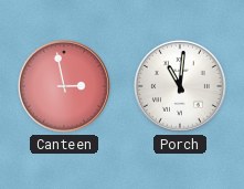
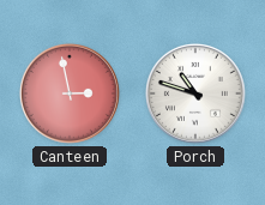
Porch: 11:01 -> 10:48
